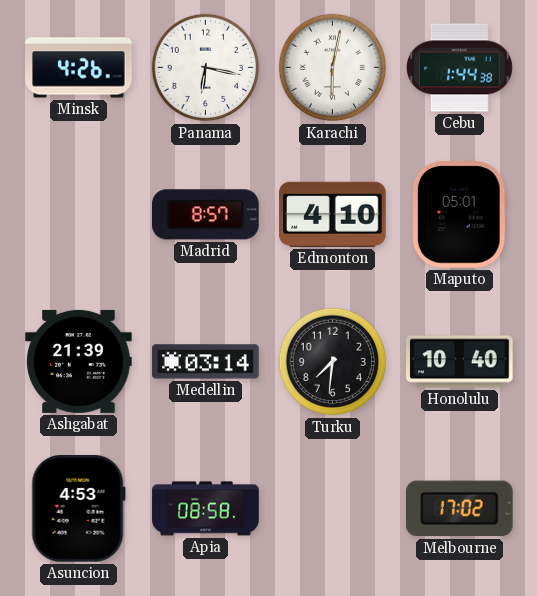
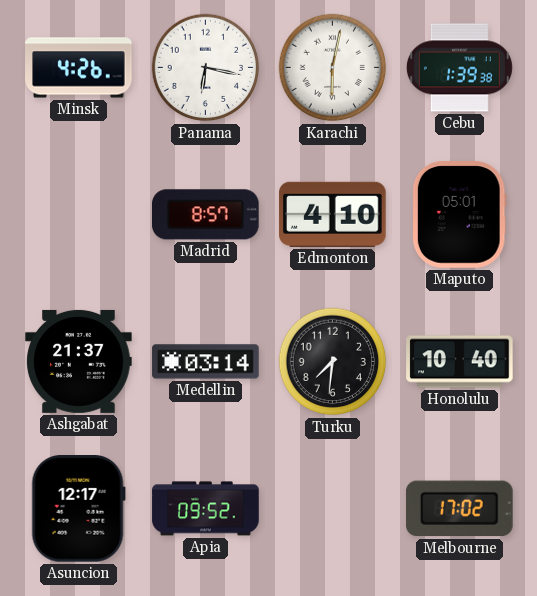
Cebu: 1:44 -> 1:39
Ashgabat: 21:39 -> 21:37
Asuncion: 4:53 -> 12:17
Apia: 08:58 -> 09:52
